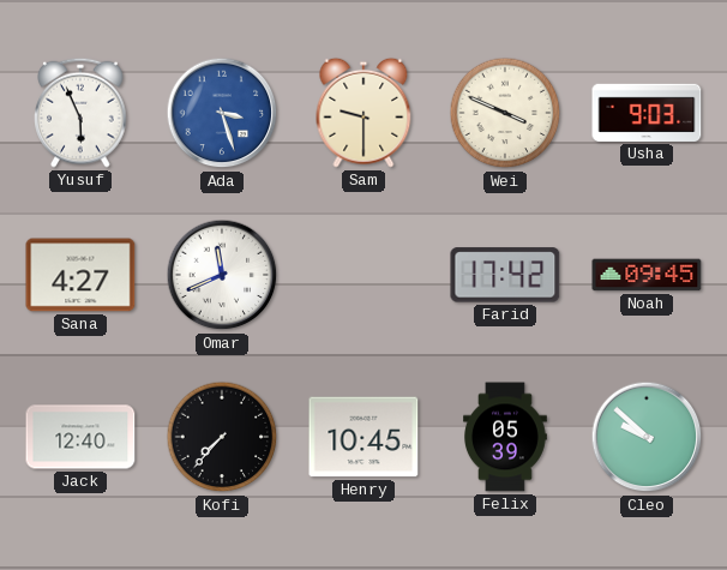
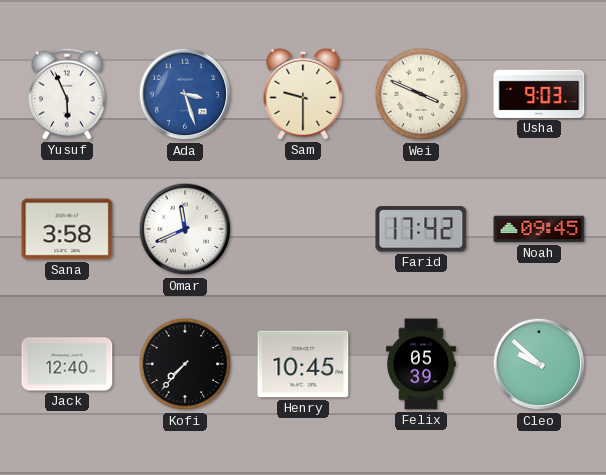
Sana: 4:27 -> 3:58
